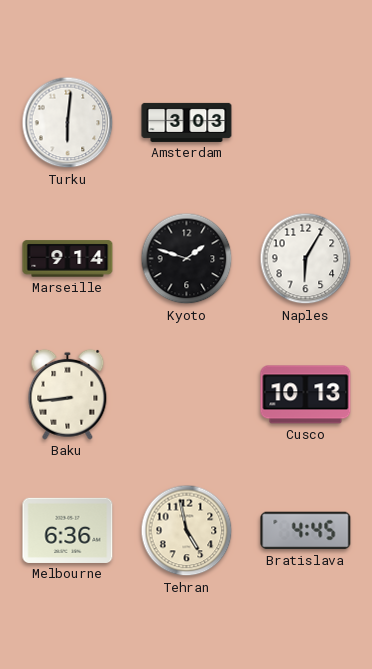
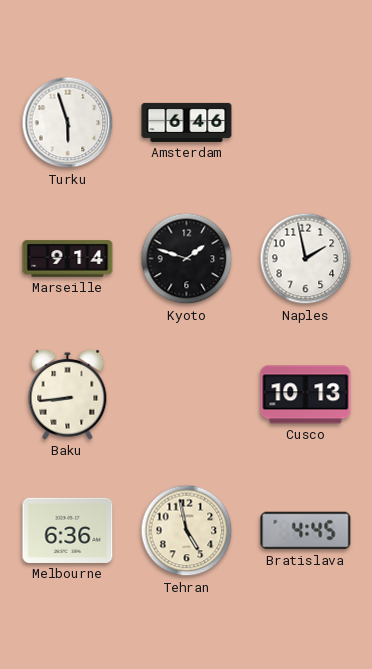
Turku: 6:01 -> 5:57
Amsterdam: 3:03 -> 6:46
Naples: 6:05 -> 1:58
